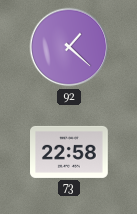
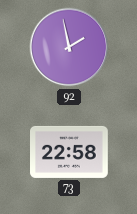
92: 1:22 -> 1:58
